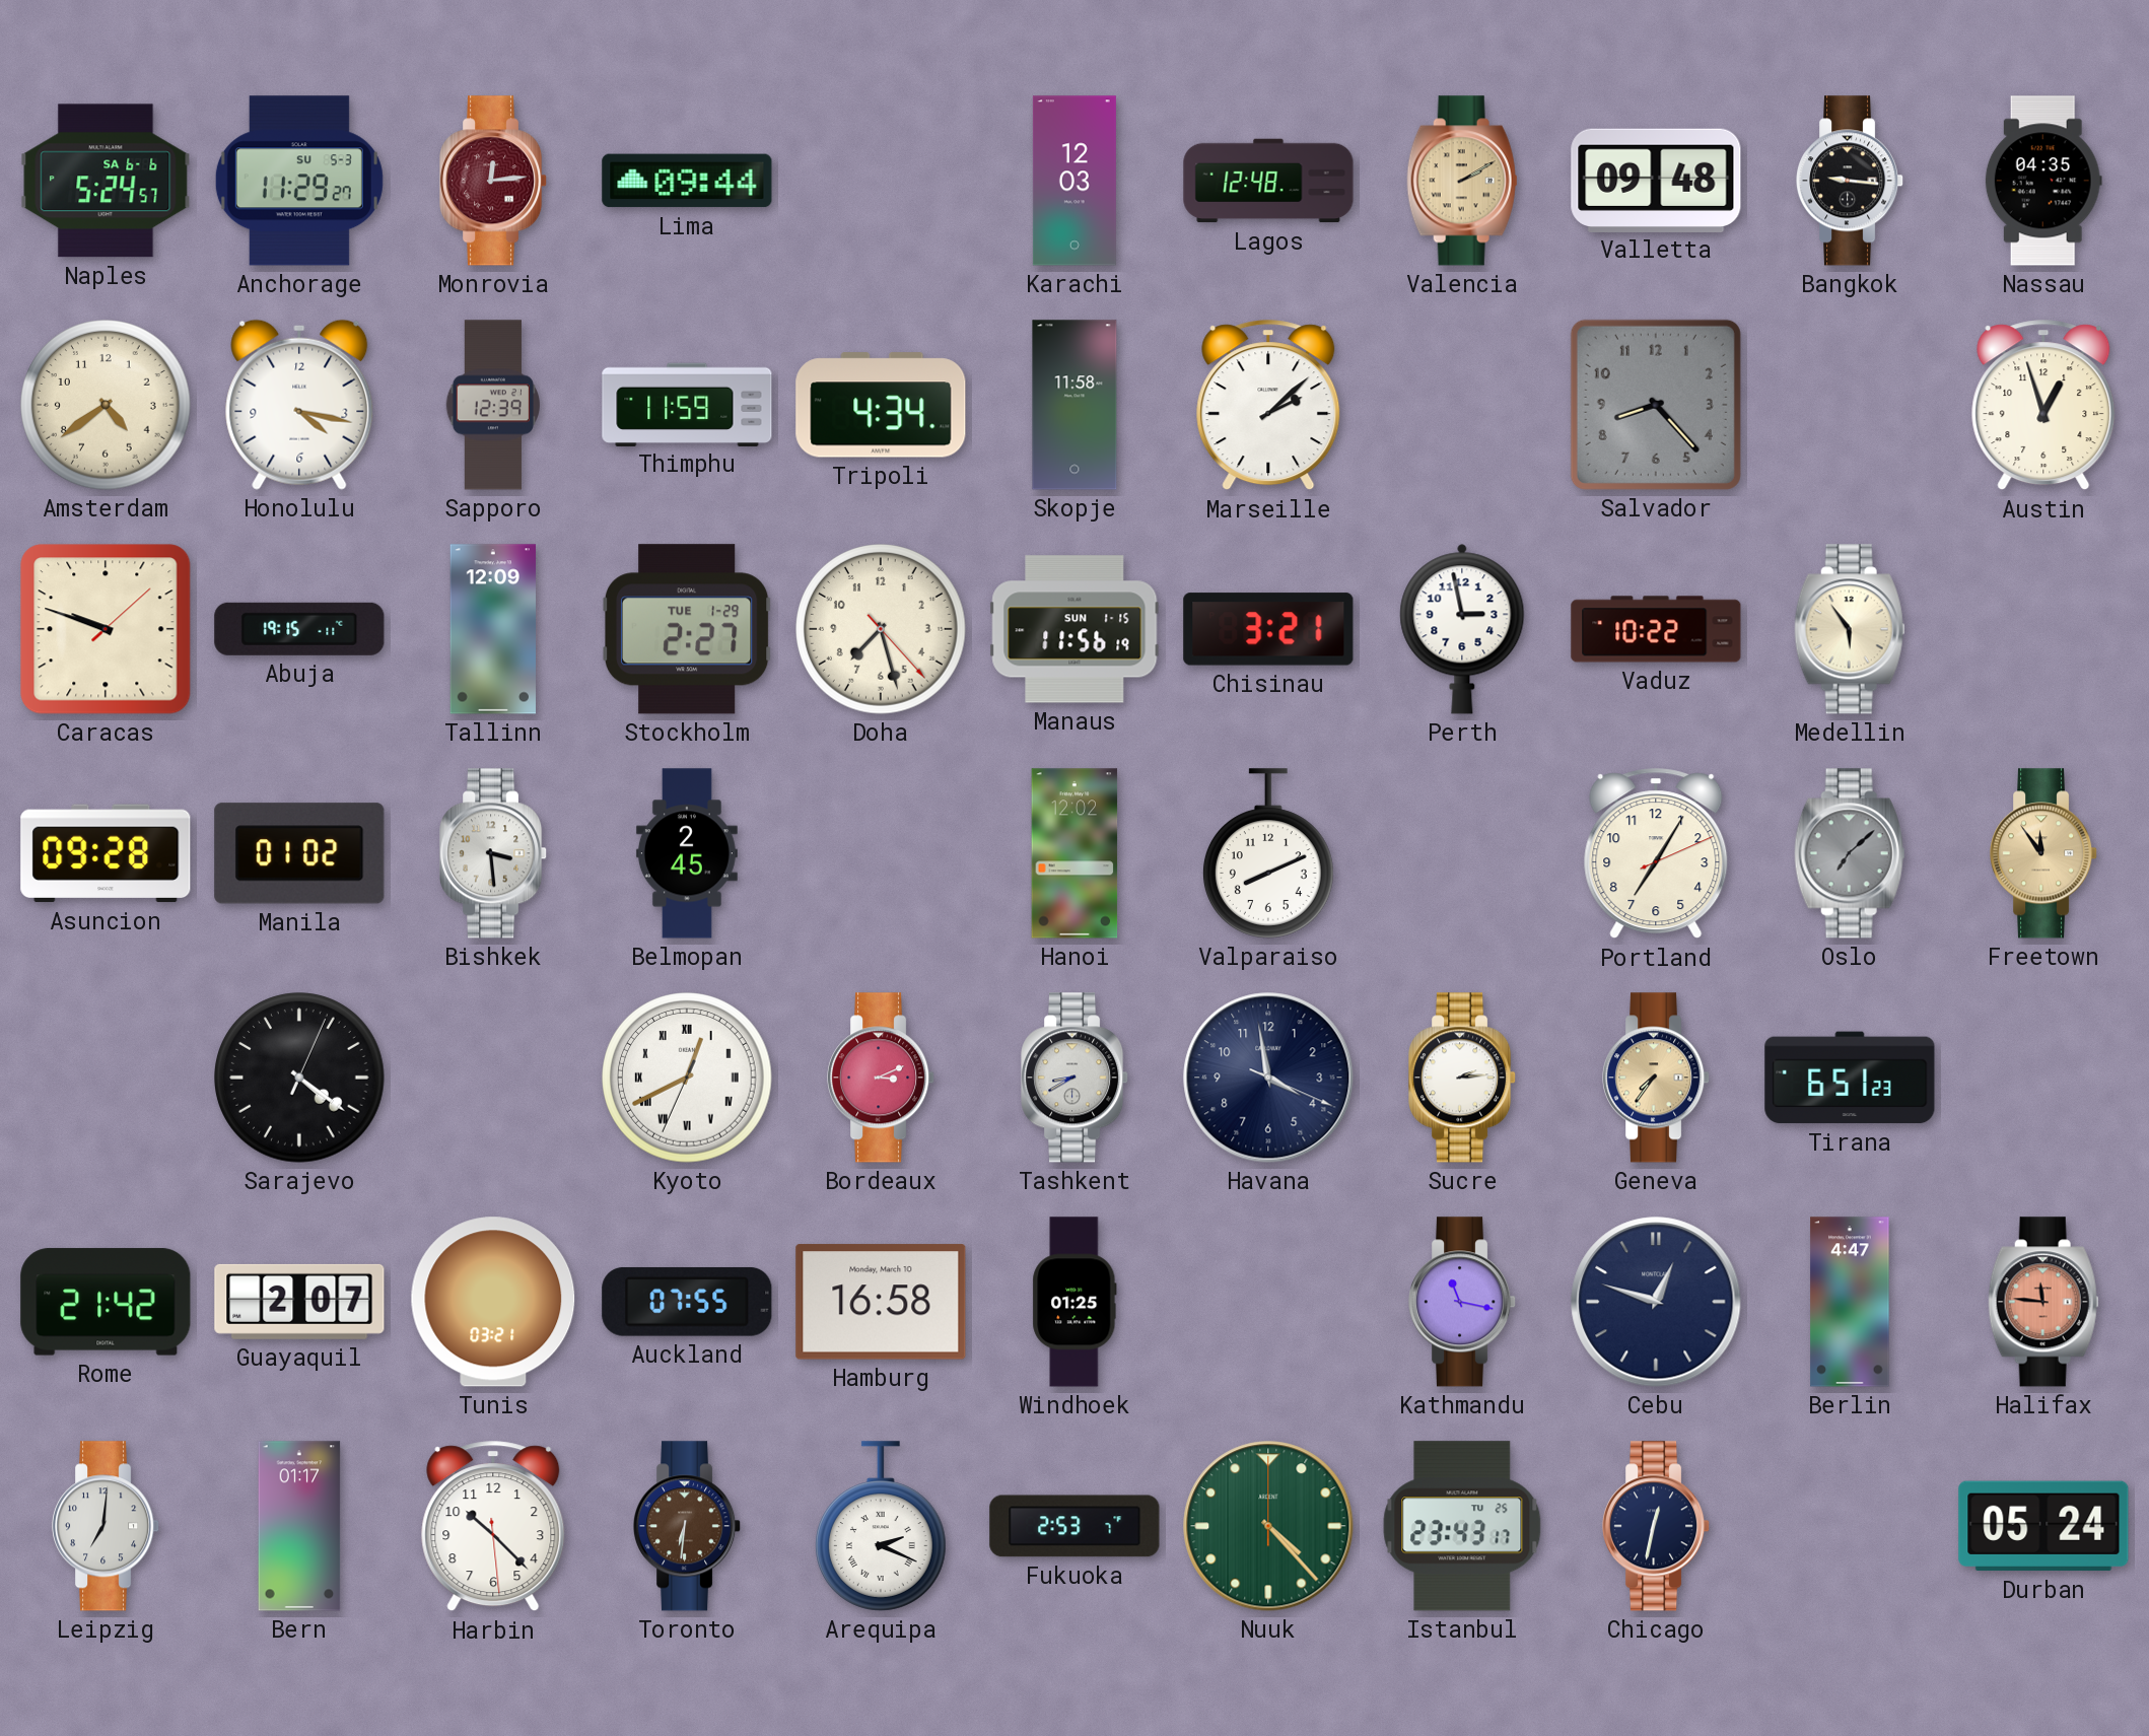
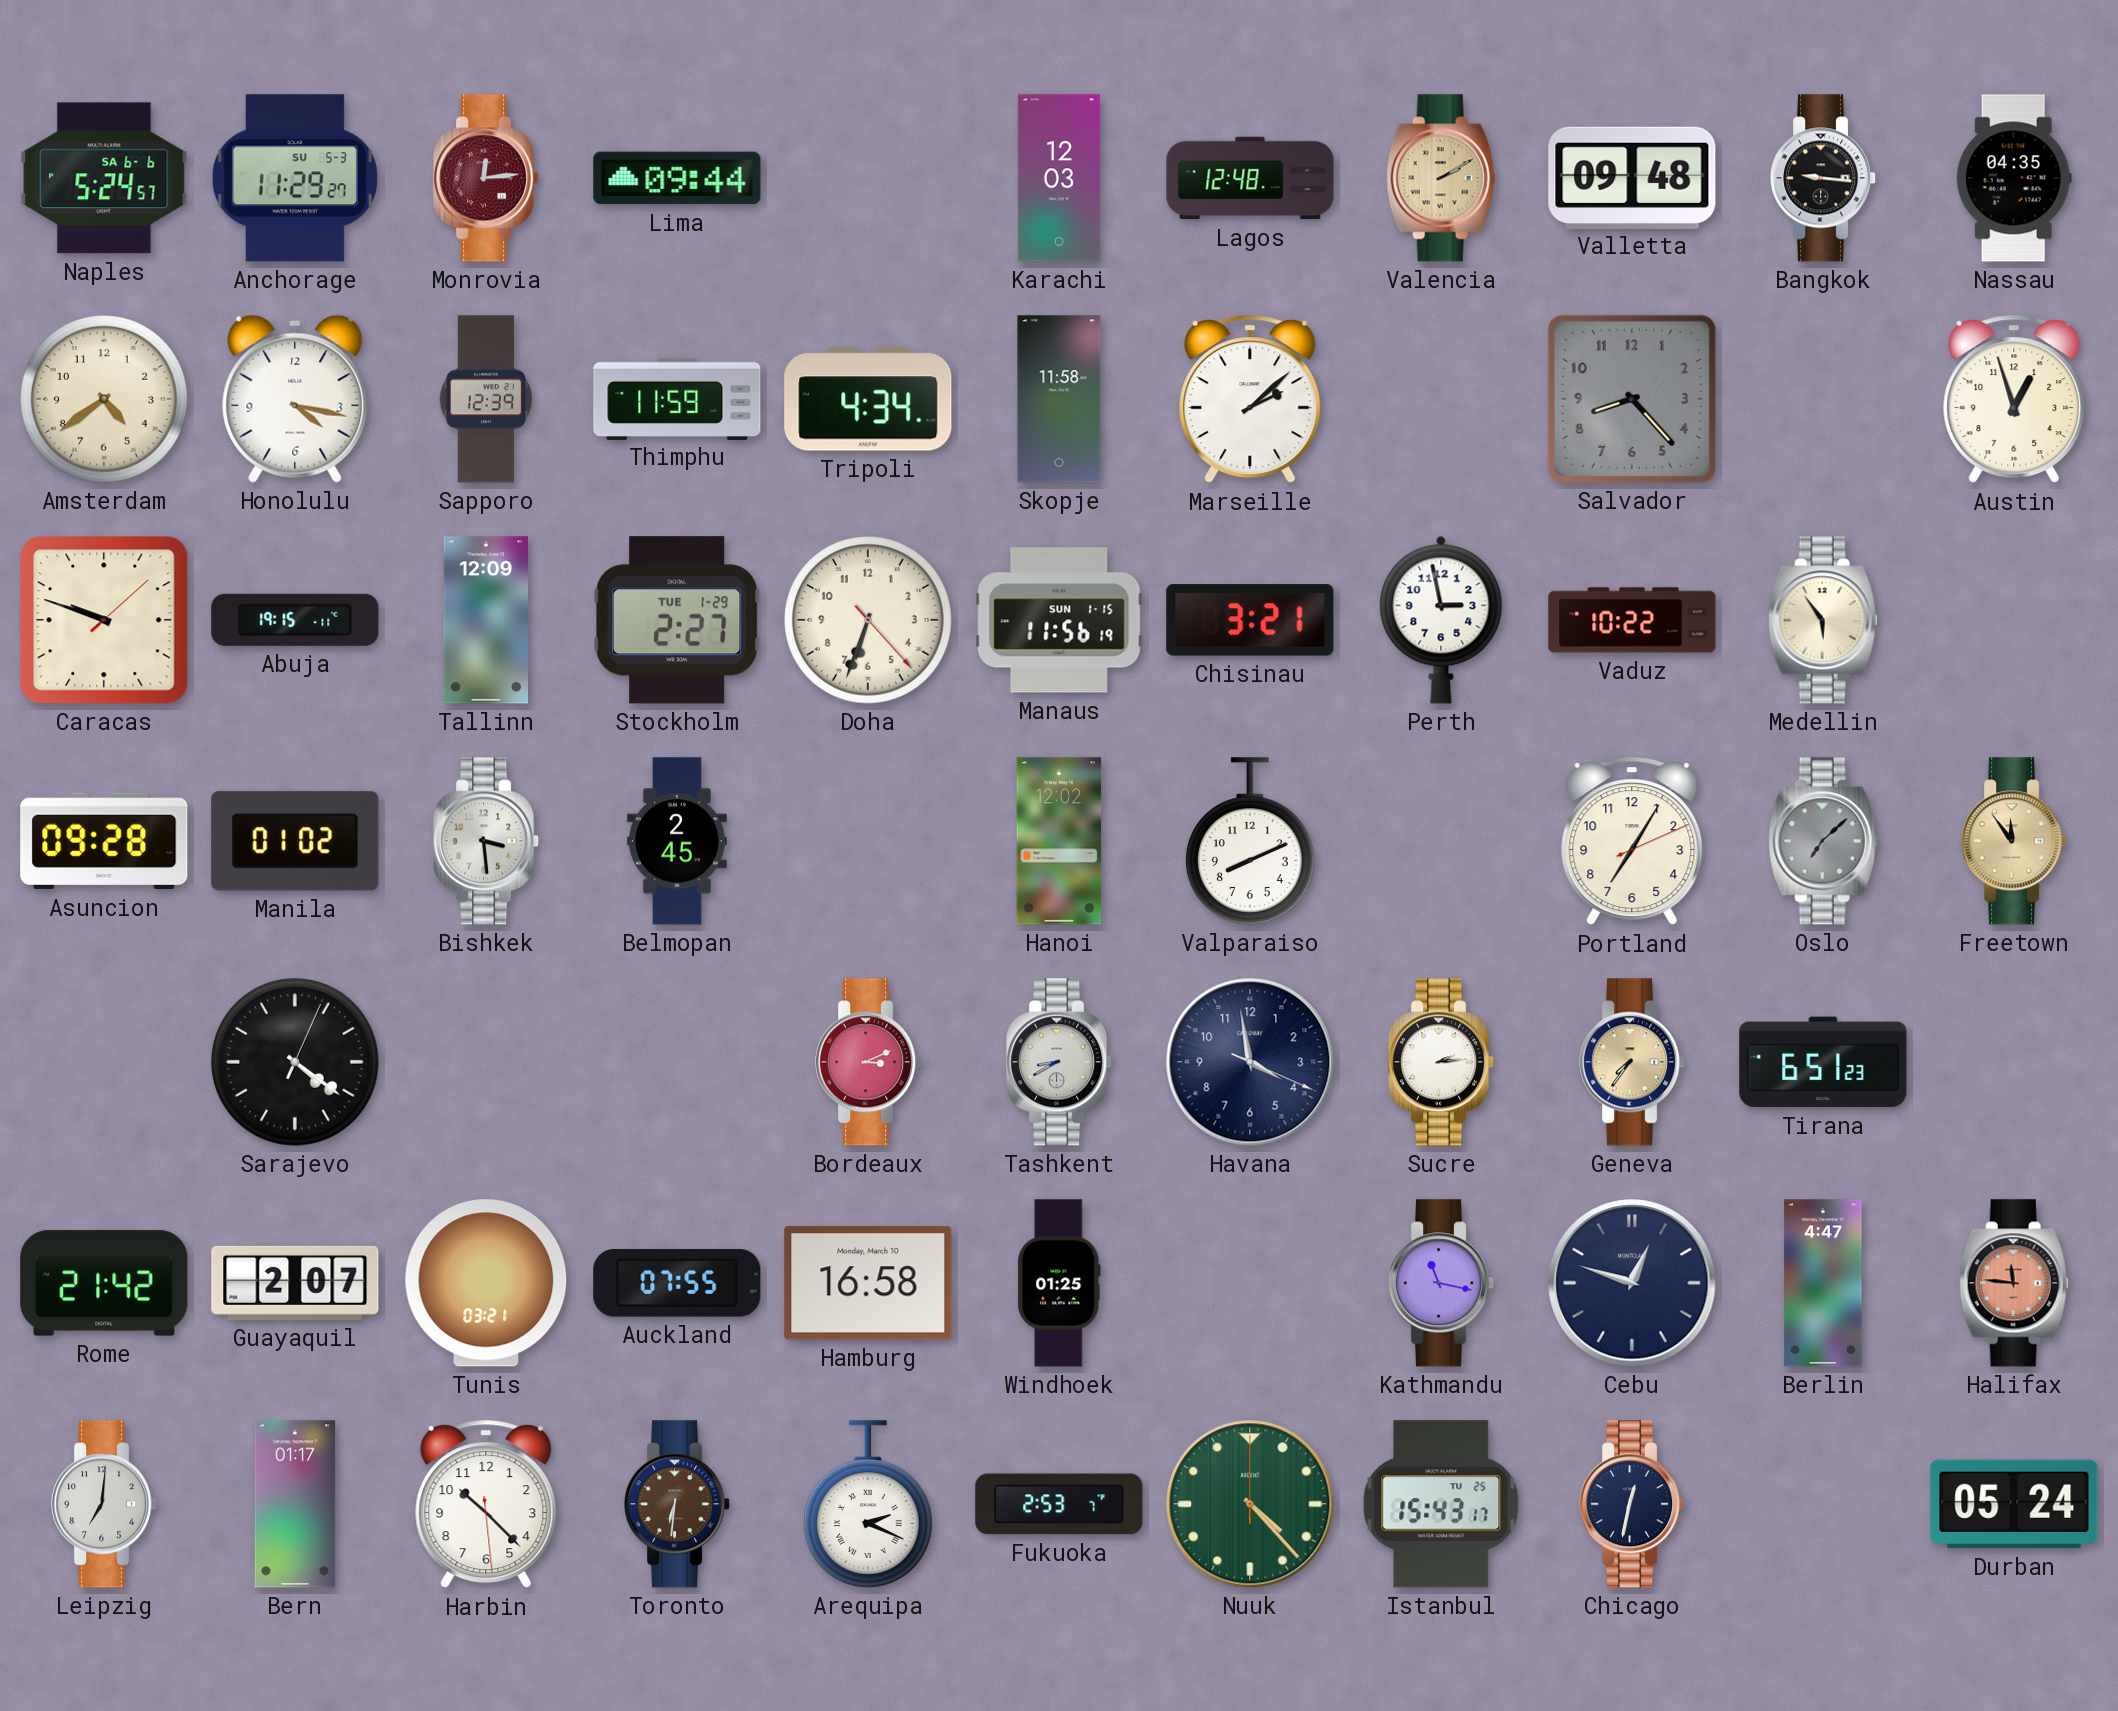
Doha: 7:27 -> 6:33
Kyoto: 12:40 -> none
Istanbul: 23:43 -> 15:43
